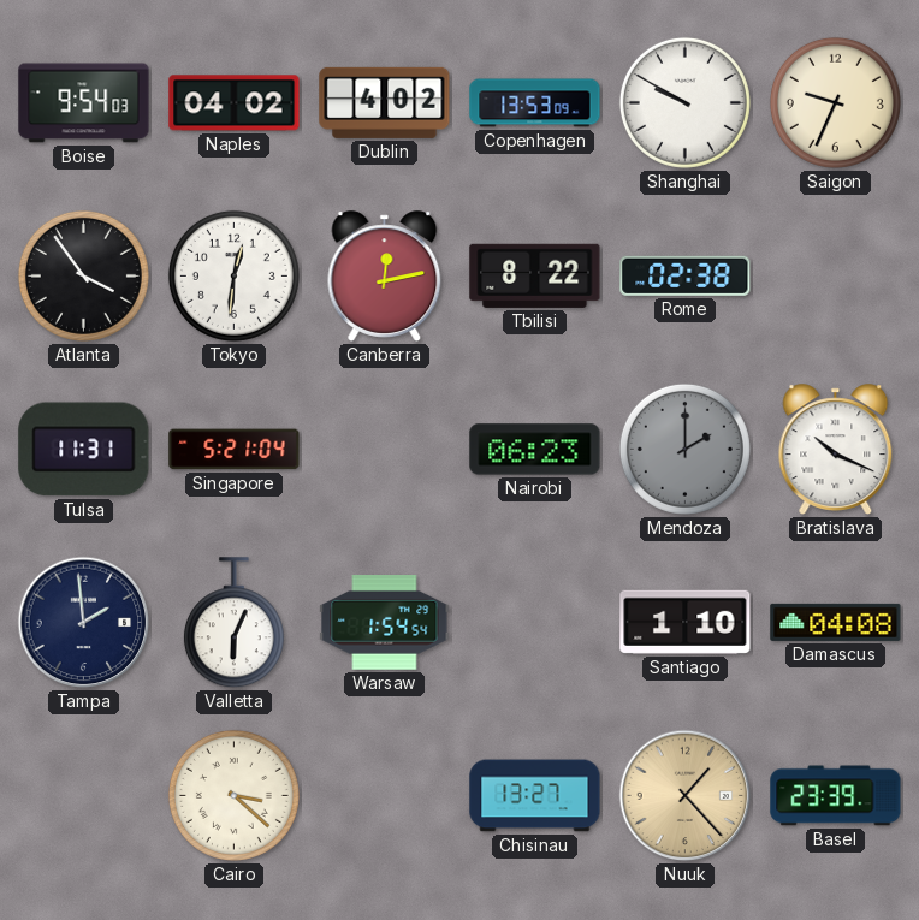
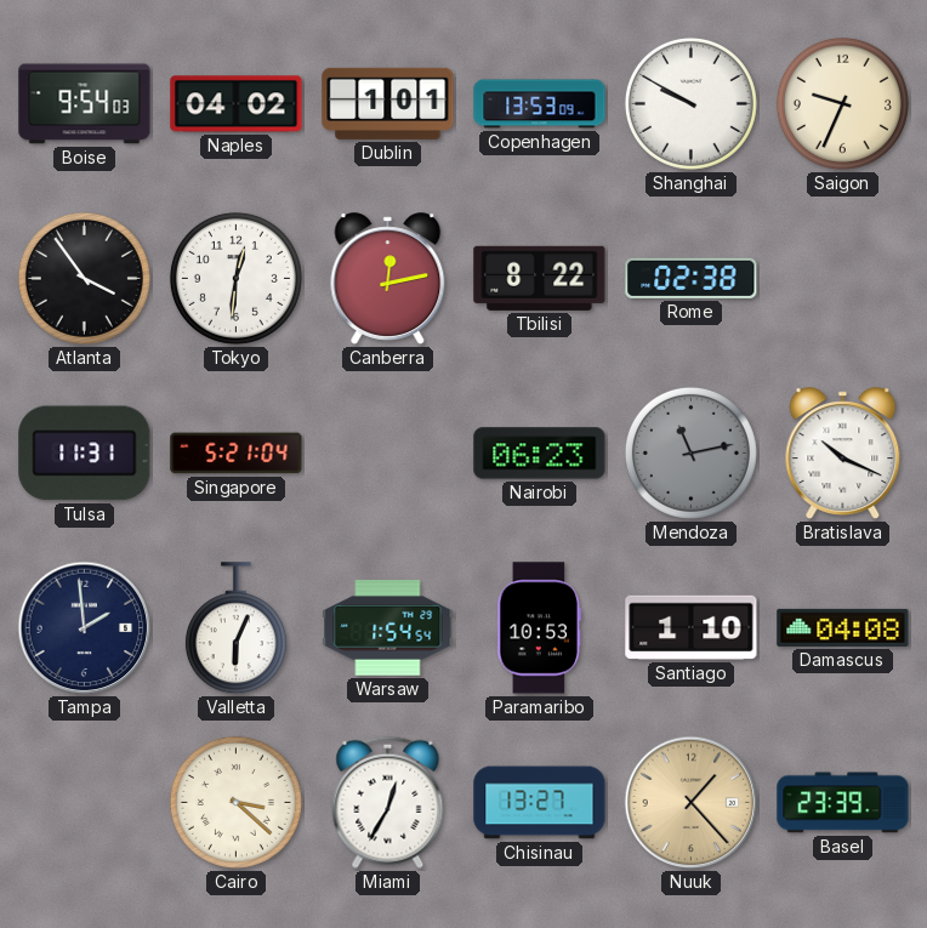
Dublin: 4:02 -> 1:01
Mendoza: 2:00 -> 11:13
Paramaribo: none -> 10:53
Miami: none -> 12:35
